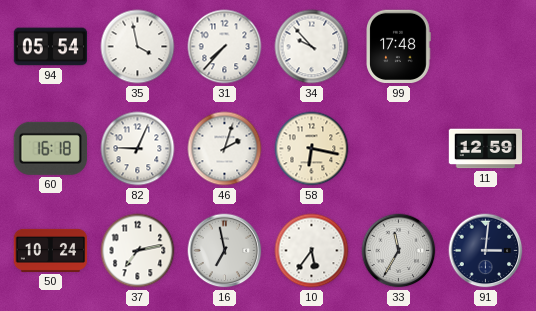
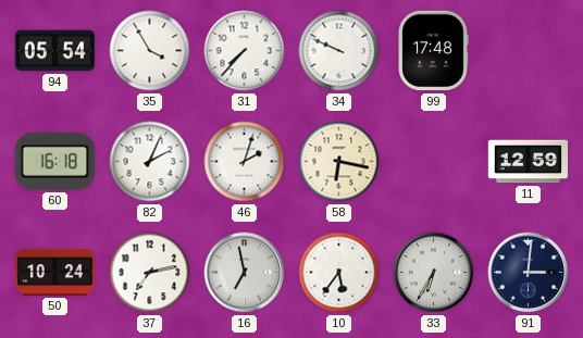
35: 3:58 -> 3:55
34: 9:53 -> 9:49
82: 9:04 -> 2:04
33: 11:35 -> 6:35
